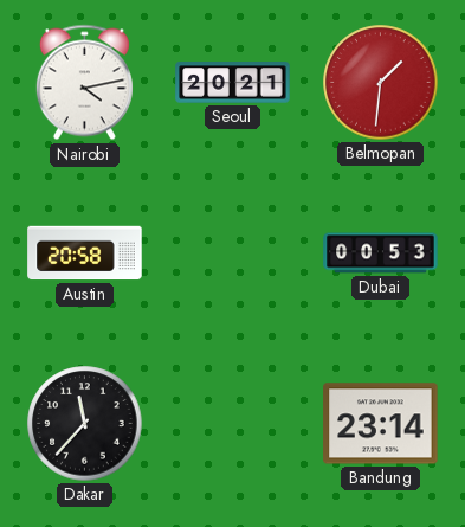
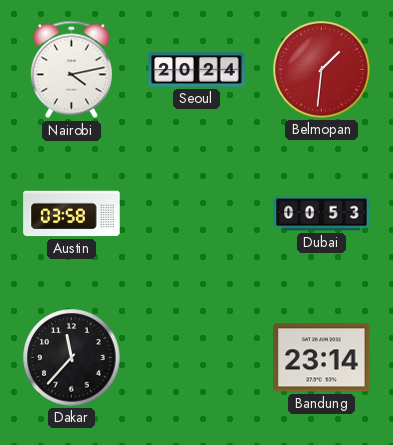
Seoul: 20:21 -> 20:24
Austin: 20:58 -> 03:58
